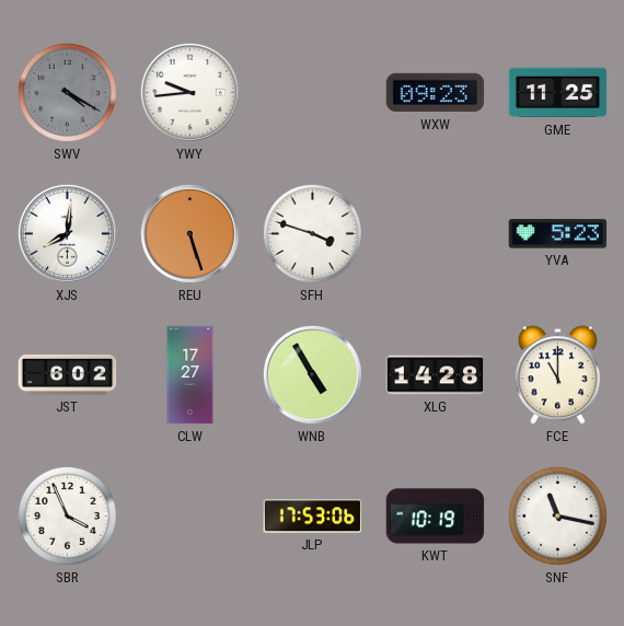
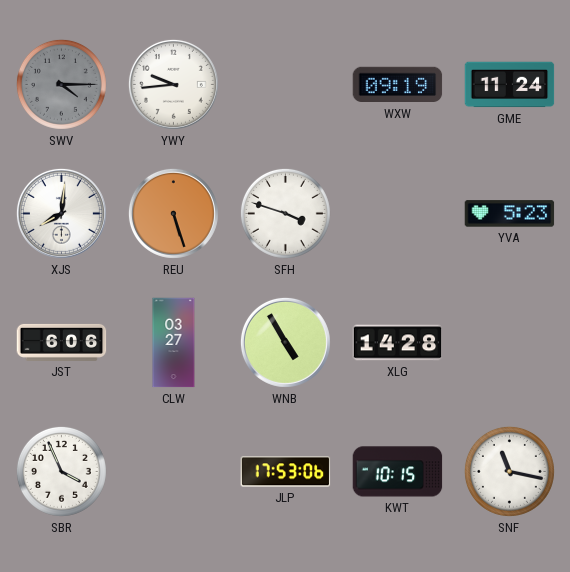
SWV: 4:20 -> 4:15
WXW: 09:23 -> 09:19
GME: 11:25 -> 11:24
JST: 6:02 -> 6:06
CLW: 17:27 -> 03:27
FCE: 11:00 -> none
KWT: 10:19 -> 10:15
